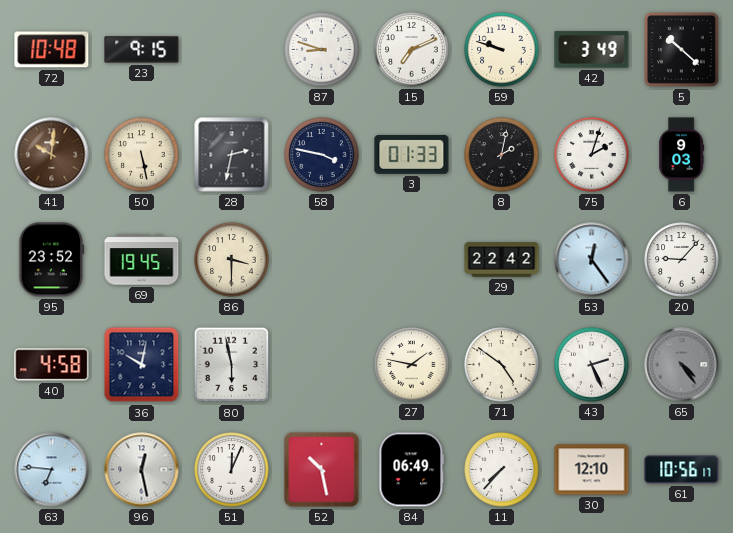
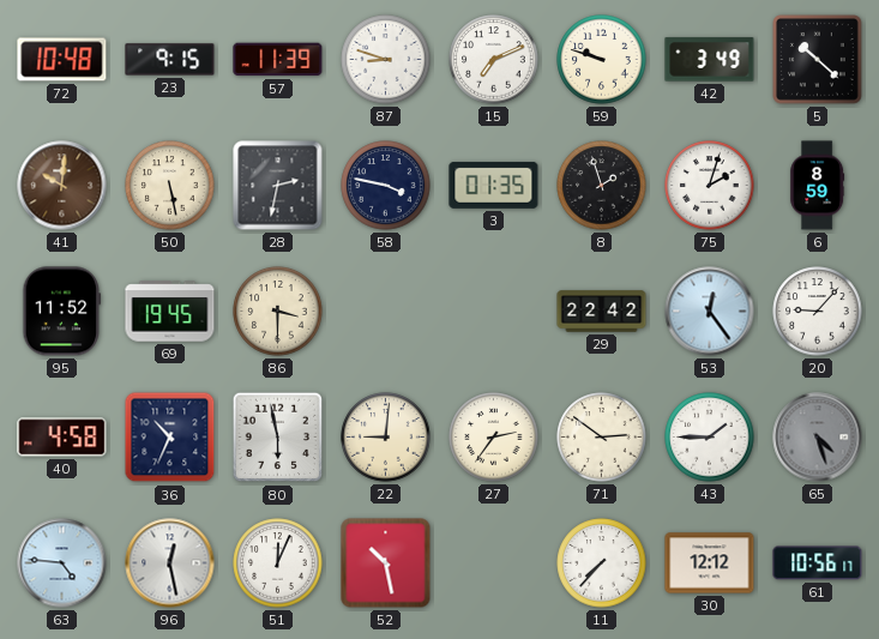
57: none -> 11:39
3: 01:33 -> 01:35
8: 2:02 -> 1:57
6: 9:03 -> 8:59
95: 23:52 -> 11:52
36: 10:02 -> 10:34
22: none -> 9:01
27: 1:47 -> 2:36
71: 4:51 -> 2:51
43: 2:26 -> 1:45
65: 4:24 -> 4:27
63: 6:46 -> 4:46
84: 06:49 -> none
30: 12:10 -> 12:12
